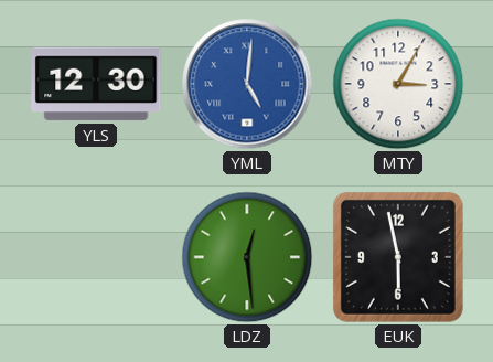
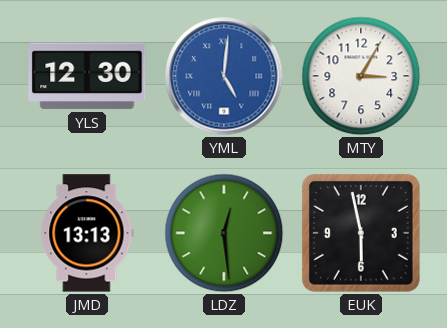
JMD: none -> 13:13
